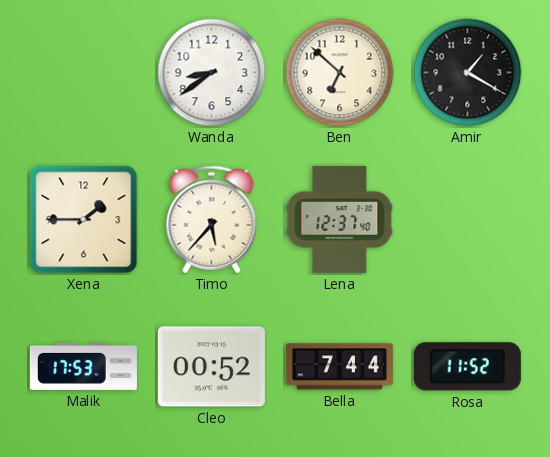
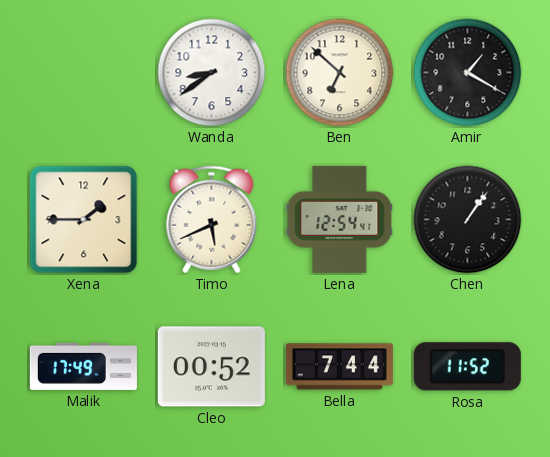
Timo: 5:37 -> 5:41
Lena: 12:37 -> 12:54
Chen: none -> 1:06
Malik: 17:53 -> 17:49
